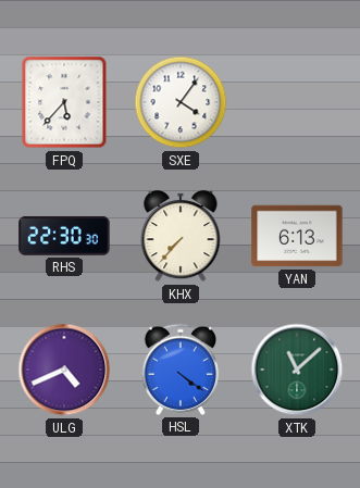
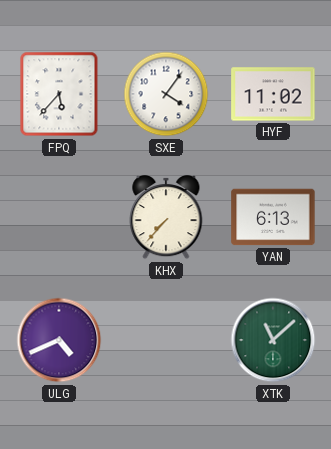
HYF: none -> 11:02
RHS: 22:30 -> none
HSL: 4:21 -> none
